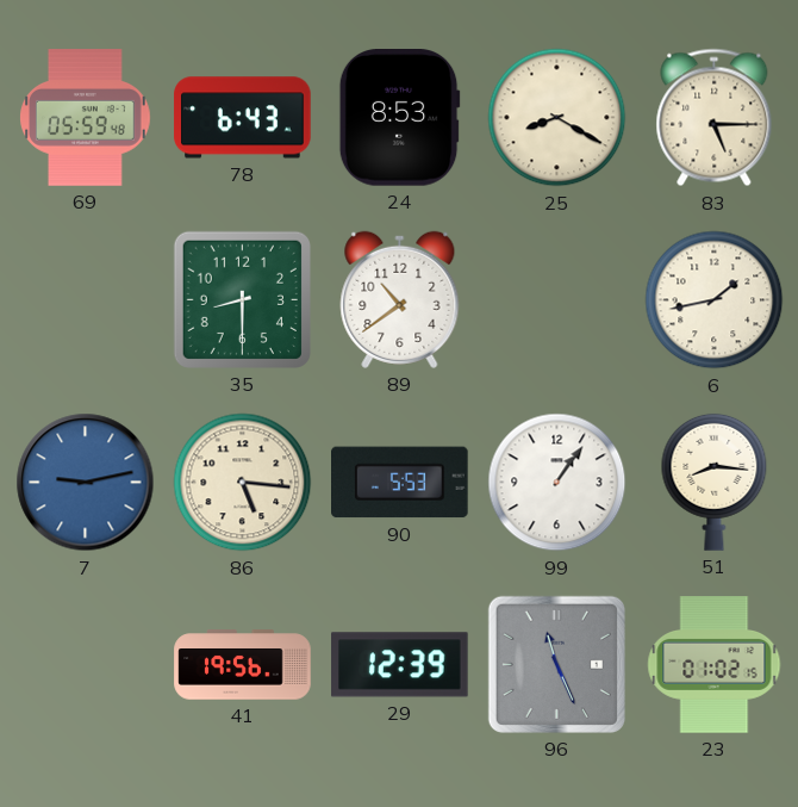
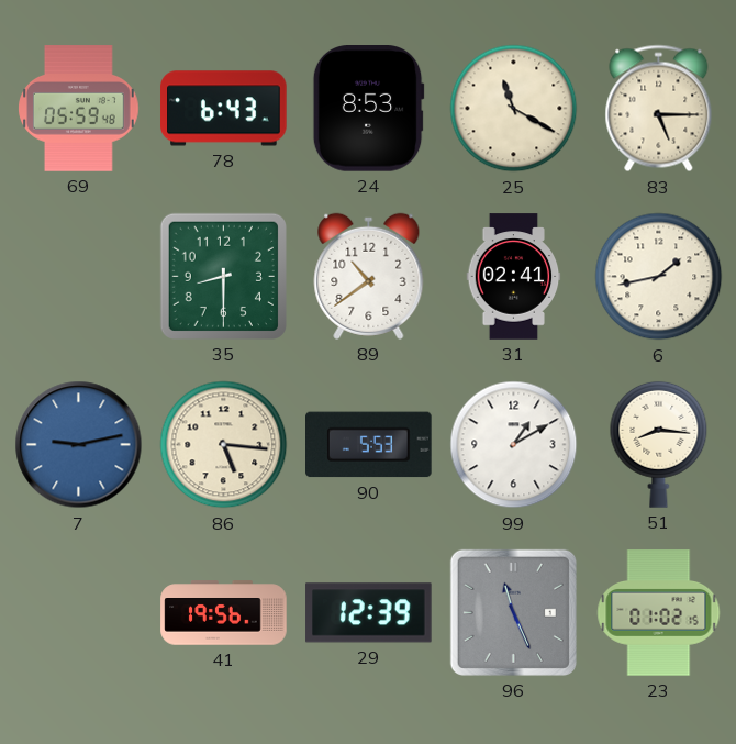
25: 8:20 -> 11:20
31: none -> 02:41
99: 1:06 -> 1:10
